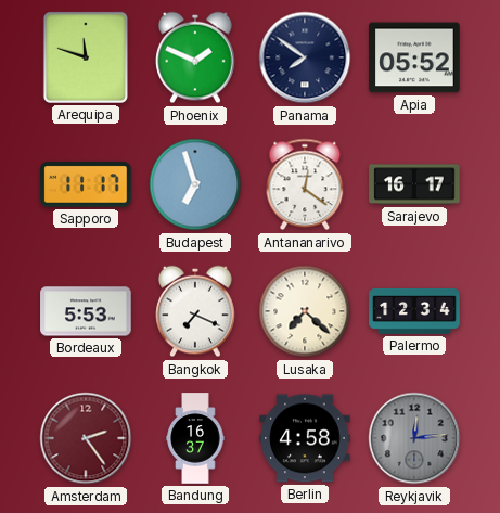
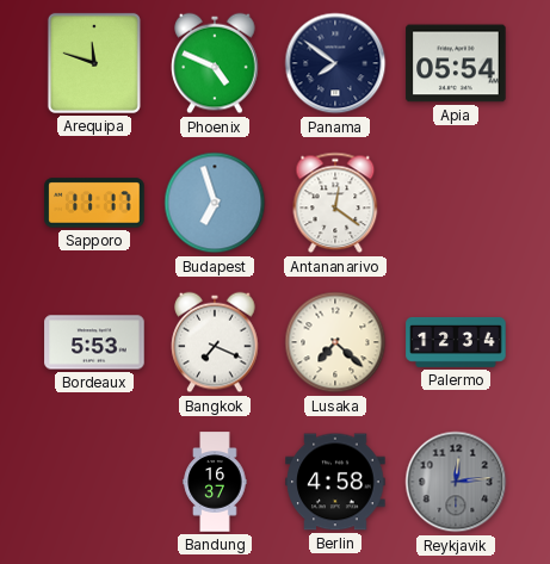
Phoenix: 1:49 -> 4:49
Apia: 05:52 -> 05:54
Sarajevo: 16:17 -> none
Amsterdam: 2:24 -> none
